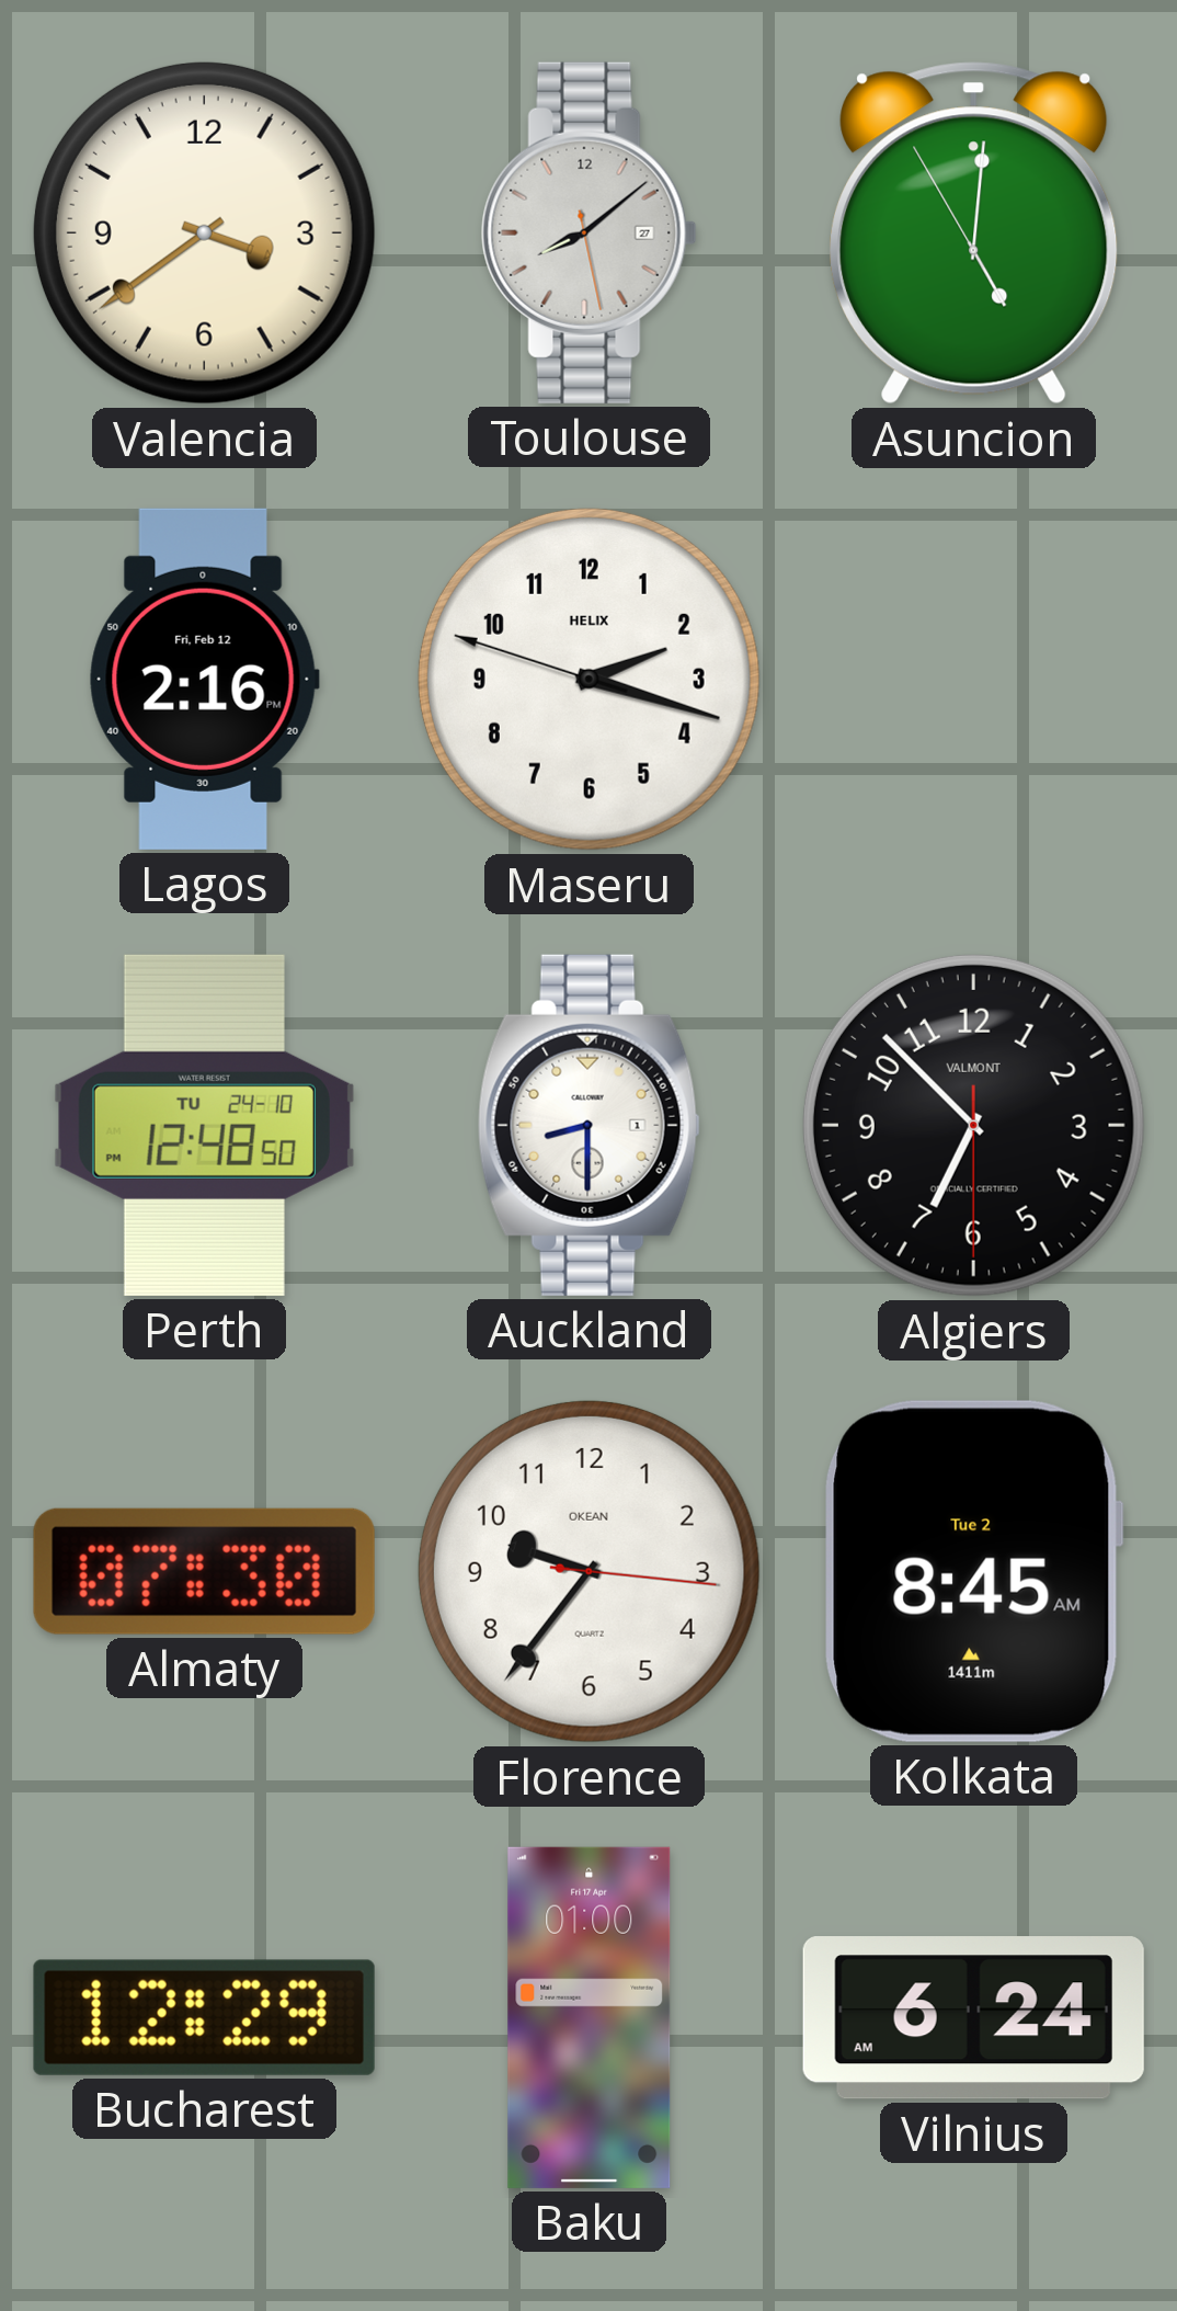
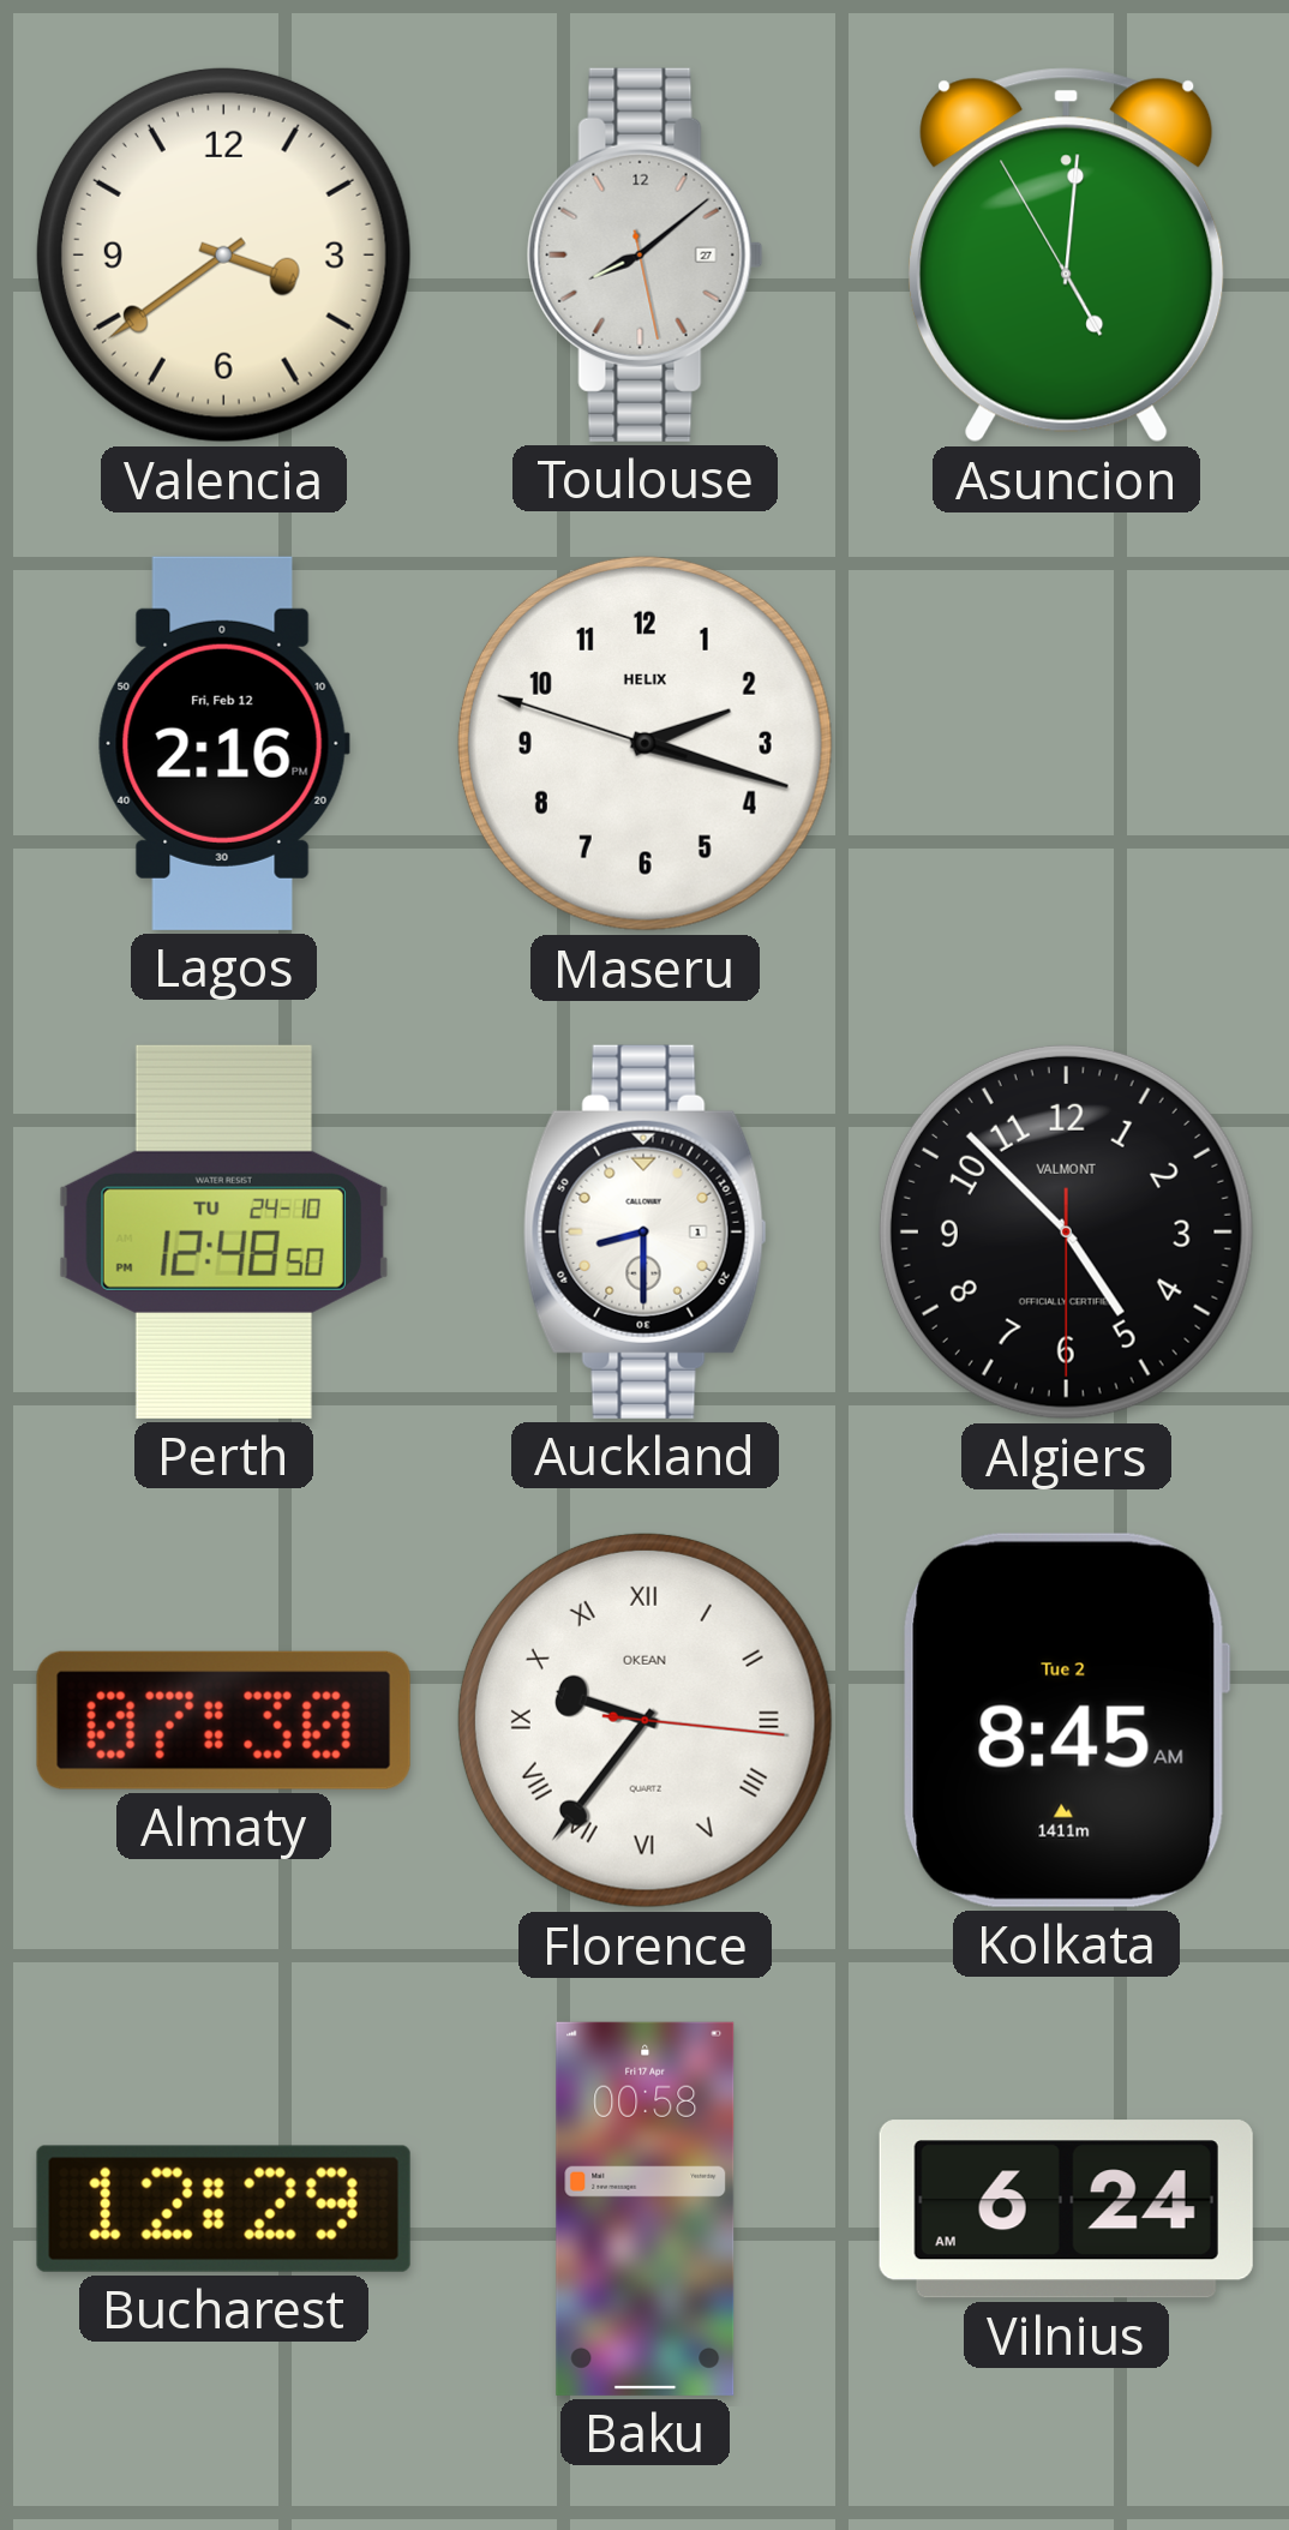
Algiers: 6:52 -> 4:52
Florence numerals: Arabic -> Roman
Baku: 01:00 -> 00:58
